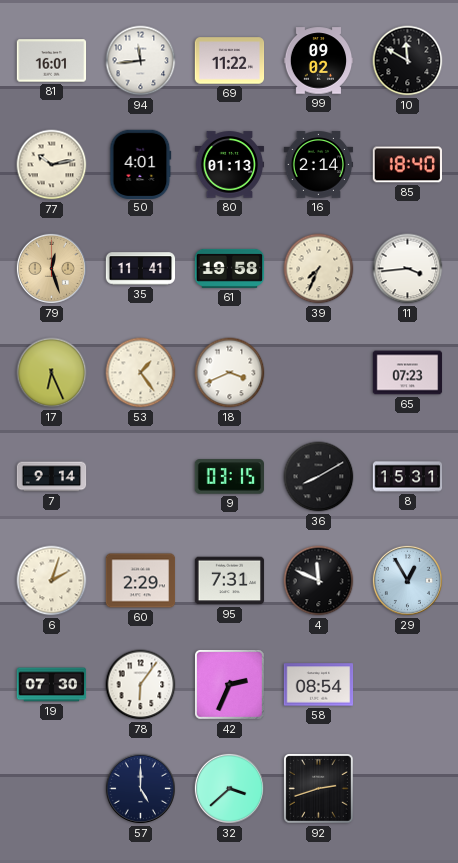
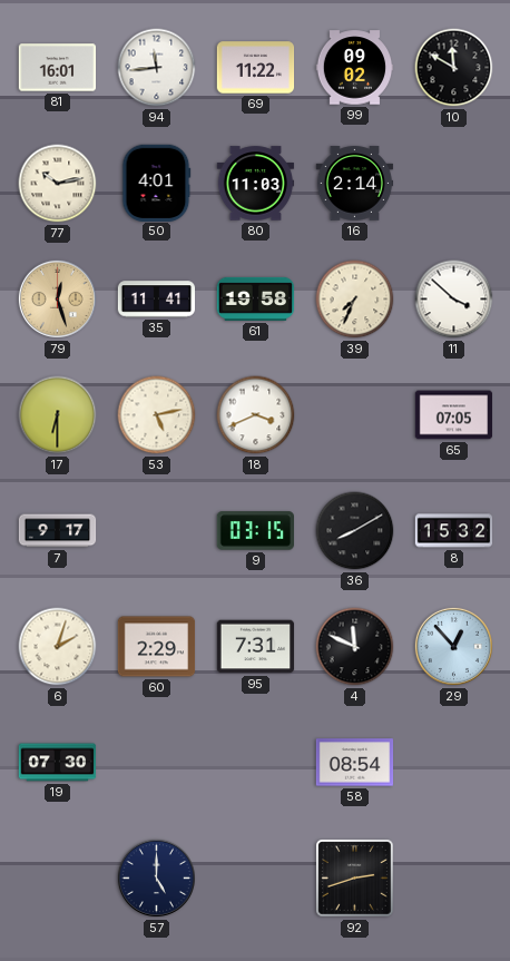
80: 01:13 -> 11:03
85: 18:40 -> none
11: 3:44 -> 3:52
17: 6:26 -> 6:30
53: 1:24 -> 5:13
65: 07:23 -> 07:05
7: 9:14 -> 9:17
8: 15:31 -> 15:32
29: 12:55 -> 12:53
78: 6:06 -> none
42: 2:34 -> none
32: 3:38 -> none
